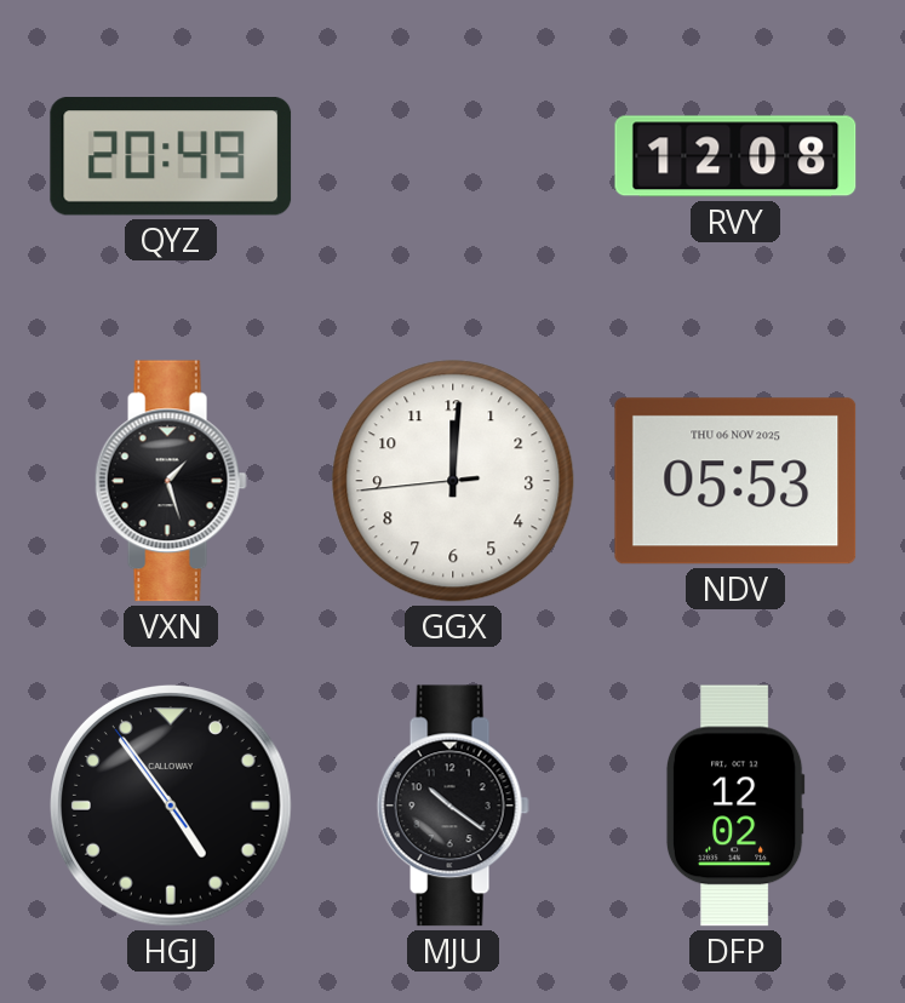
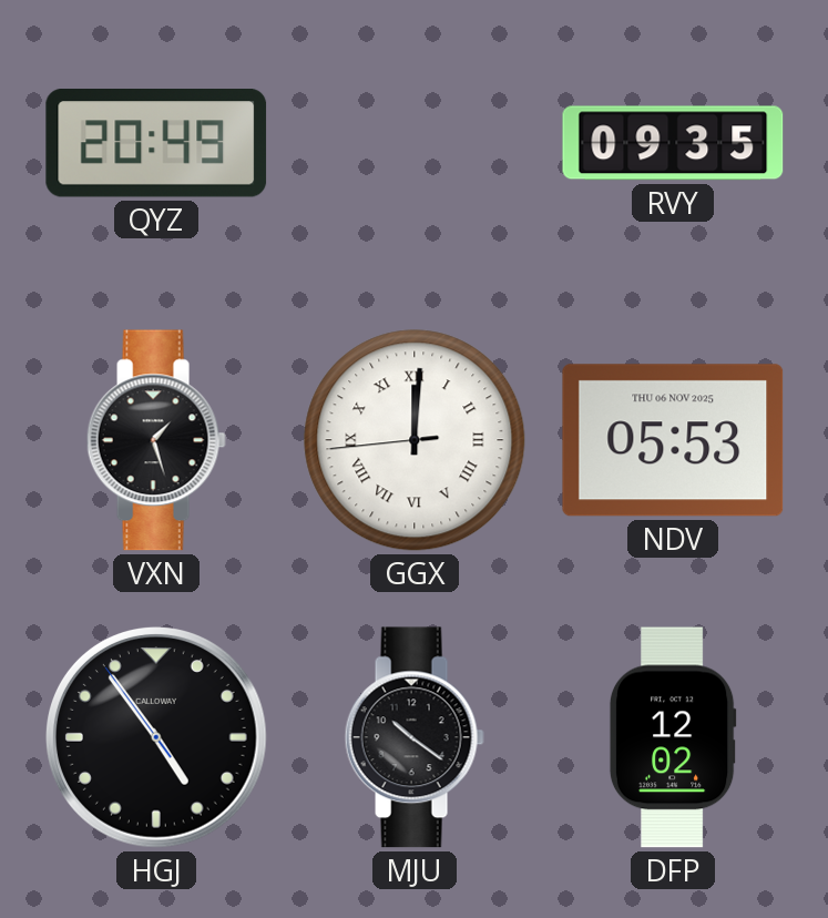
RVY: 12:08 -> 09:35
GGX numerals: Arabic -> Roman
